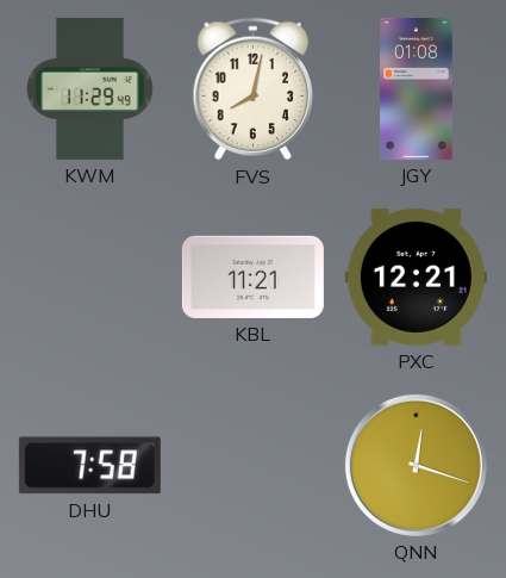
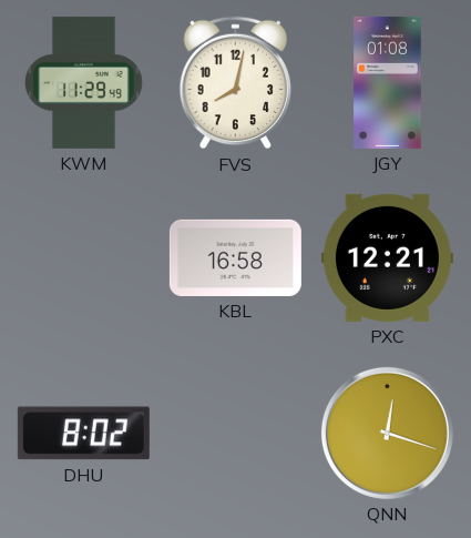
KBL: 11:21 -> 16:58
DHU: 7:58 -> 8:02
